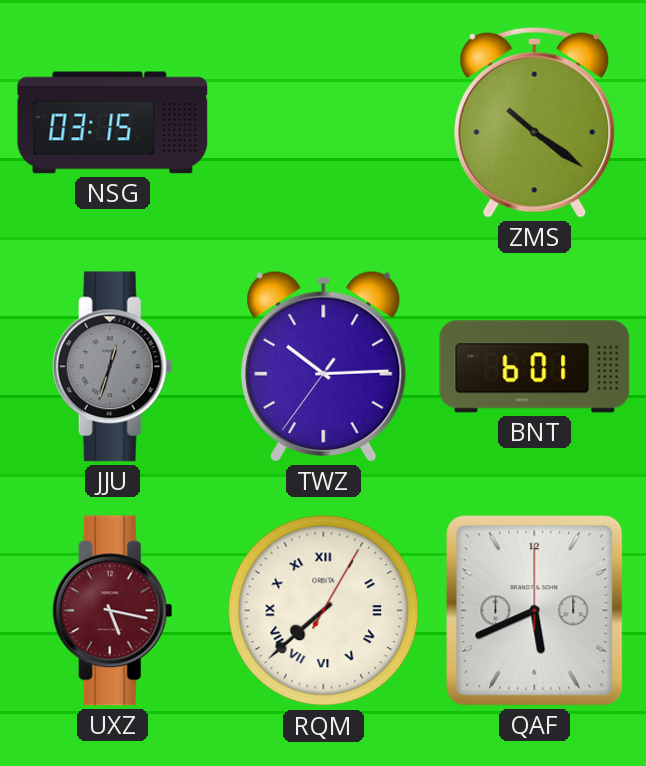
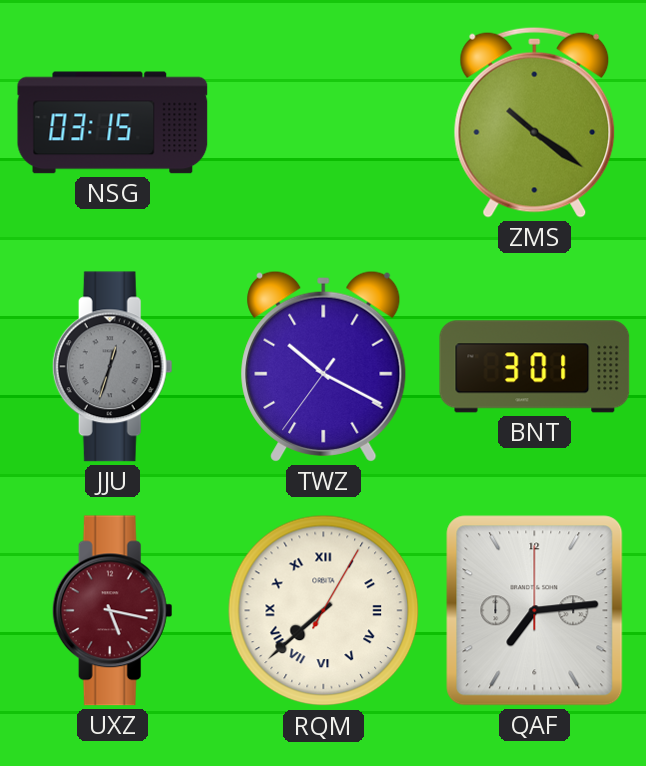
TWZ: 10:14 -> 10:19
BNT: 6:01 -> 3:01
QAF: 5:41 -> 7:14
